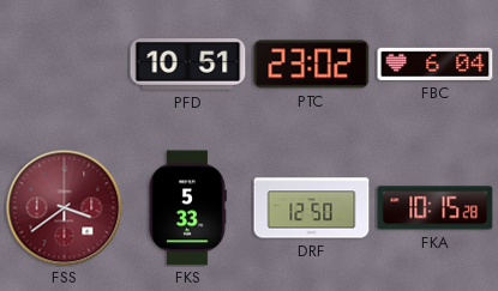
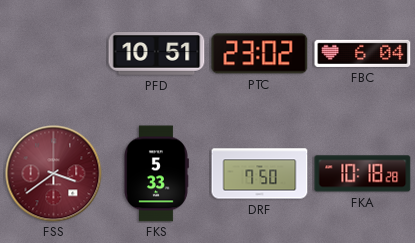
DRF: 12:50 -> 7:50
FKA: 10:15 -> 10:18
